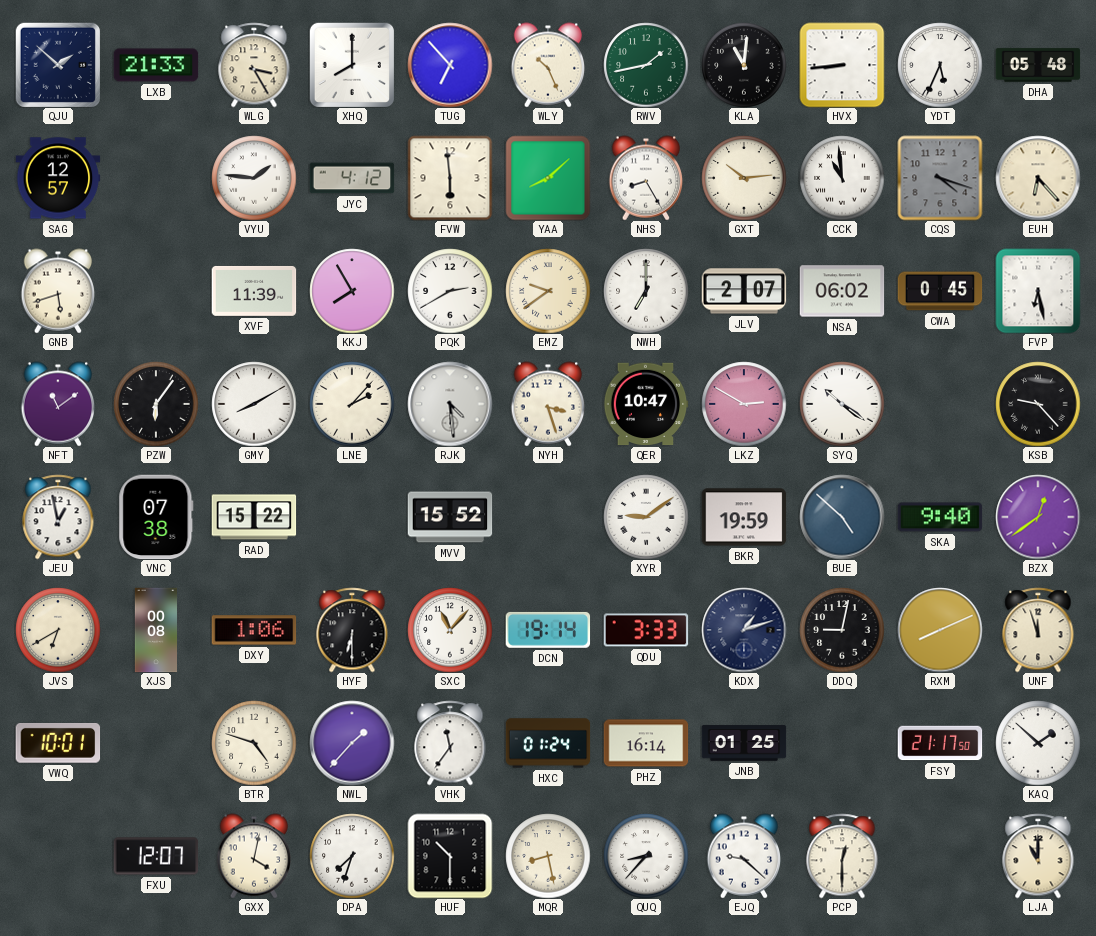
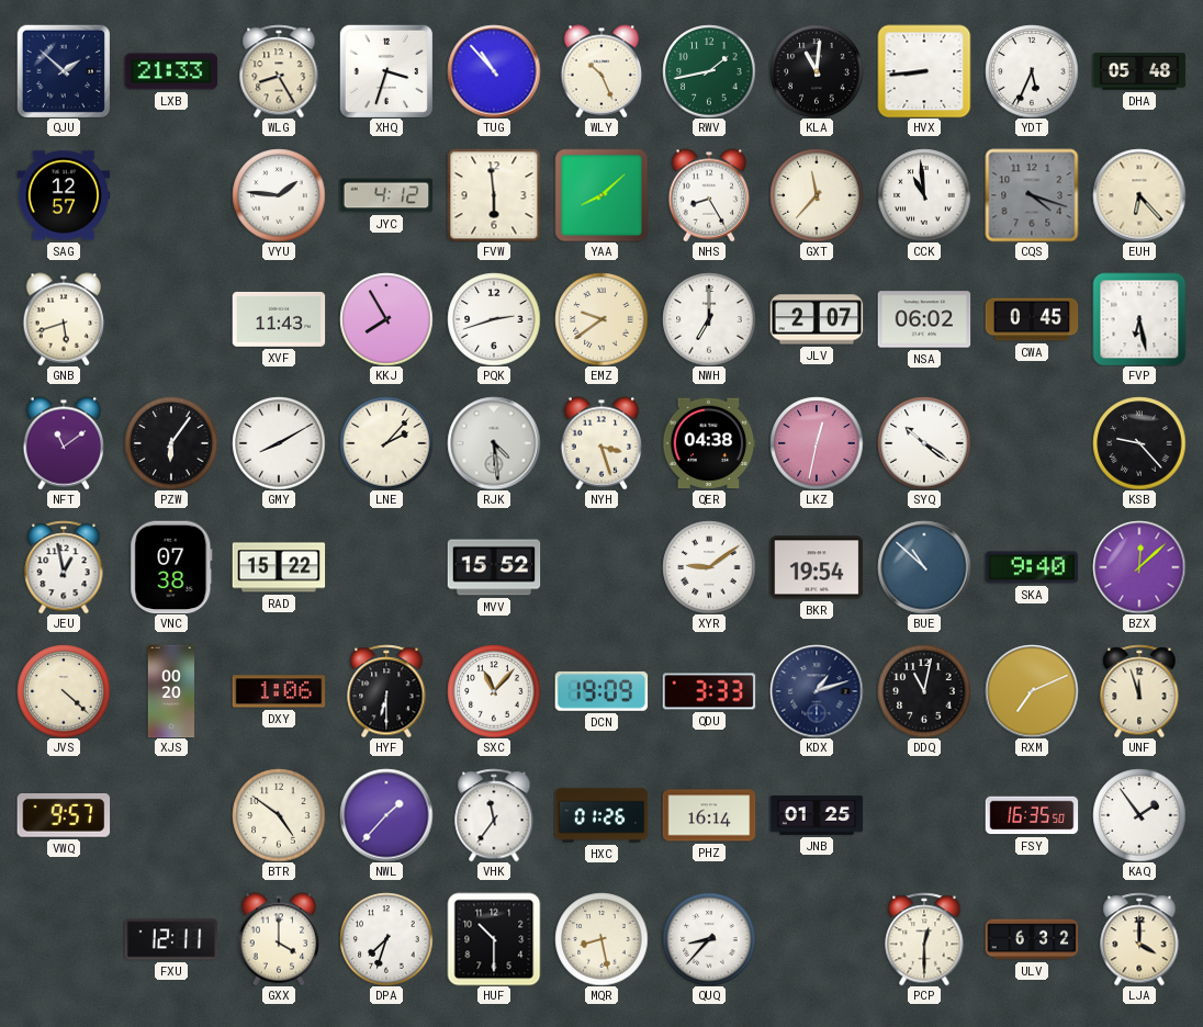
WLG: 3:25 -> 8:25
XHQ: 8:00 -> 3:33
TUG: 6:53 -> 10:53
GXT: 10:14 -> 11:37
XVF: 11:39 -> 11:43
PQK: 2:40 -> 2:42
QER: 10:47 -> 04:38
LKZ: 2:50 -> 12:32
BKR: 19:59 -> 19:54
BUE: 4:52 -> 10:52
BZX: 12:39 -> 12:08
JVS: 6:40 -> 4:22
XJS: 00:08 -> 00:20
DCN: 19:14 -> 19:09
DDQ: 9:02 -> 11:02
RXM: 8:11 -> 7:11
VWQ: 10:01 -> 9:57
BTR: 4:48 -> 4:51
HXC: 01:24 -> 01:26
FSY: 21:17 -> 16:35
KAQ: 1:52 -> 1:54
FXU: 12:07 -> 12:11
GXX: 4:02 -> 4:00
EJQ: 9:22 -> none
ULV: none -> 6:32
LJA: 11:00 -> 4:00
